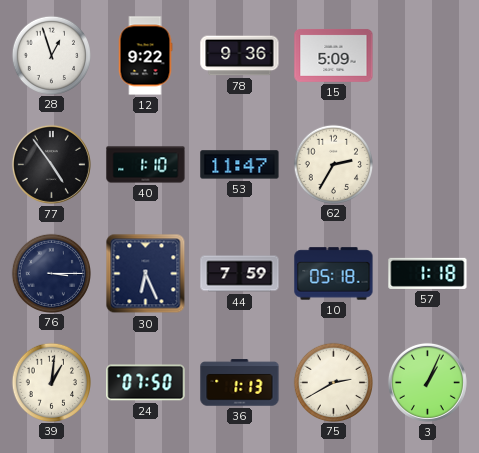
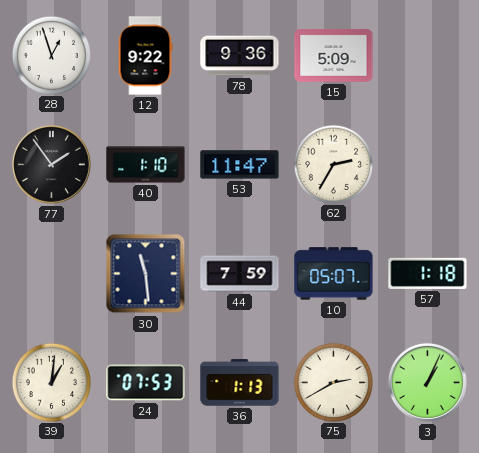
77: 4:54 -> 1:54
76: 3:15 -> none
30: 6:26 -> 11:29
10: 05:18 -> 05:07
24: 07:50 -> 07:53
